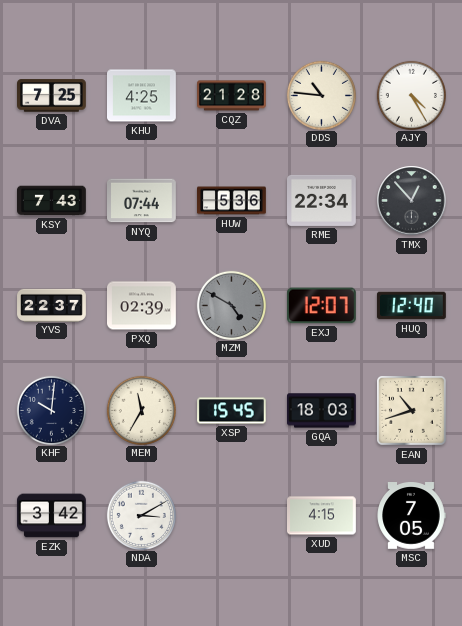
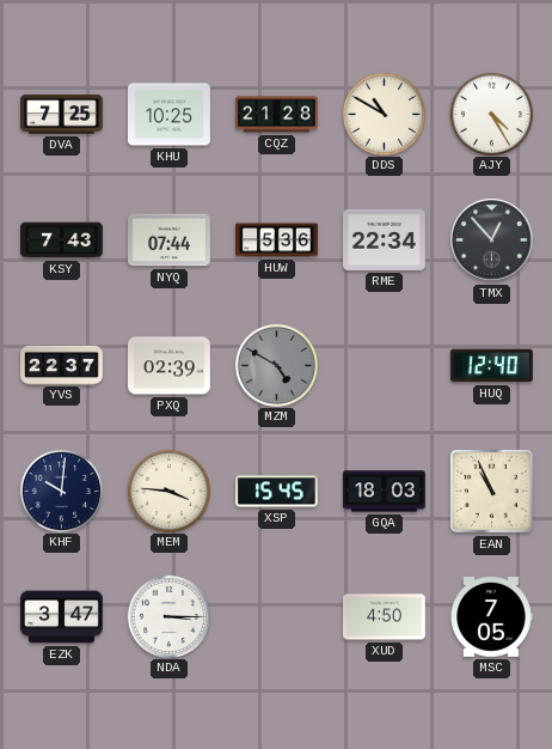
KHU: 4:25 -> 10:25
DDS: 10:46 -> 10:50
EXJ: 12:07 -> none
MEM: 11:35 -> 3:46
EAN: 10:42 -> 10:56
EZK: 3:42 -> 3:47
NDA: 3:10 -> 3:15
XUD: 4:15 -> 4:50
